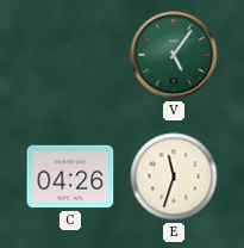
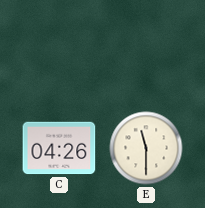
V: 5:06 -> none
E: 11:33 -> 11:30
